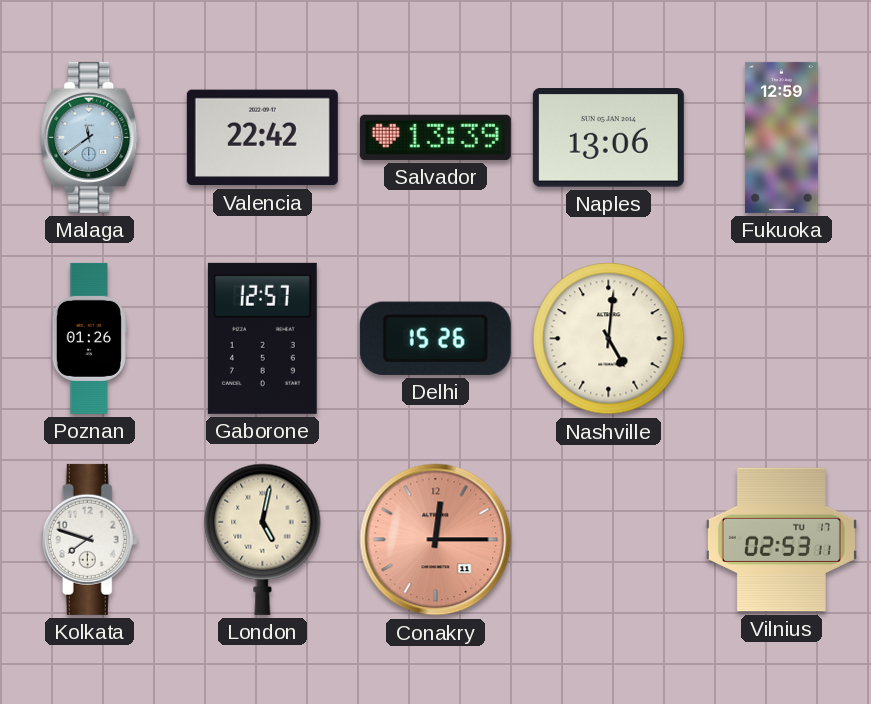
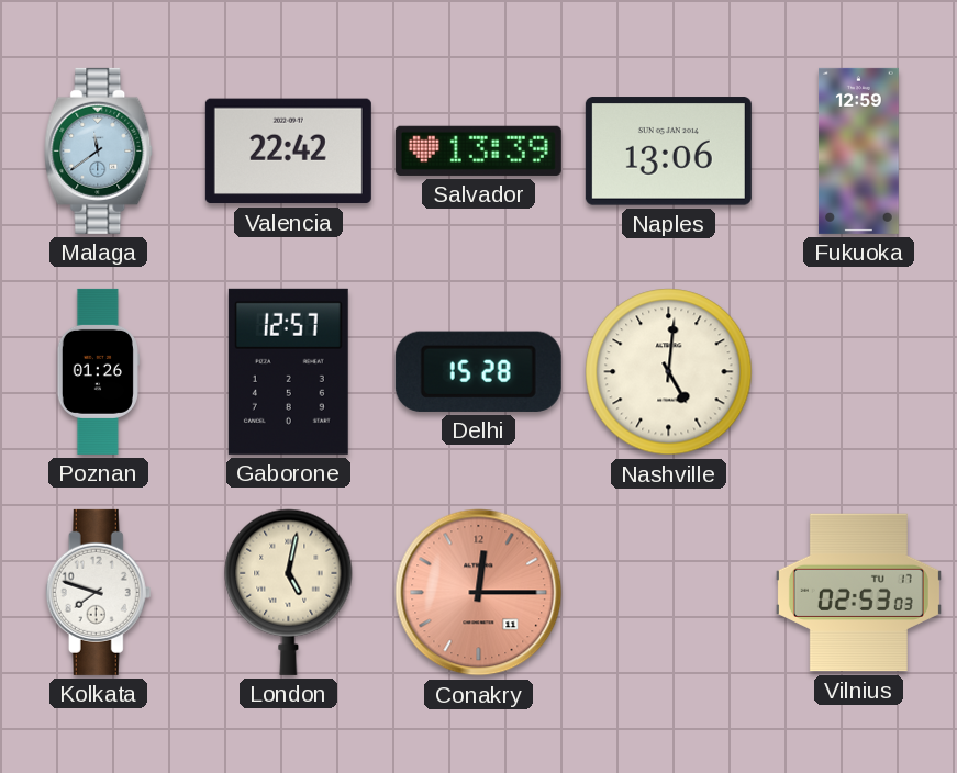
Delhi: 15:26 -> 15:28
Vilnius: 02:53:11 -> 02:53:03
